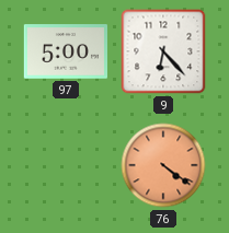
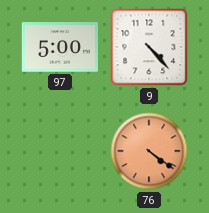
9: 6:23 -> 4:23
